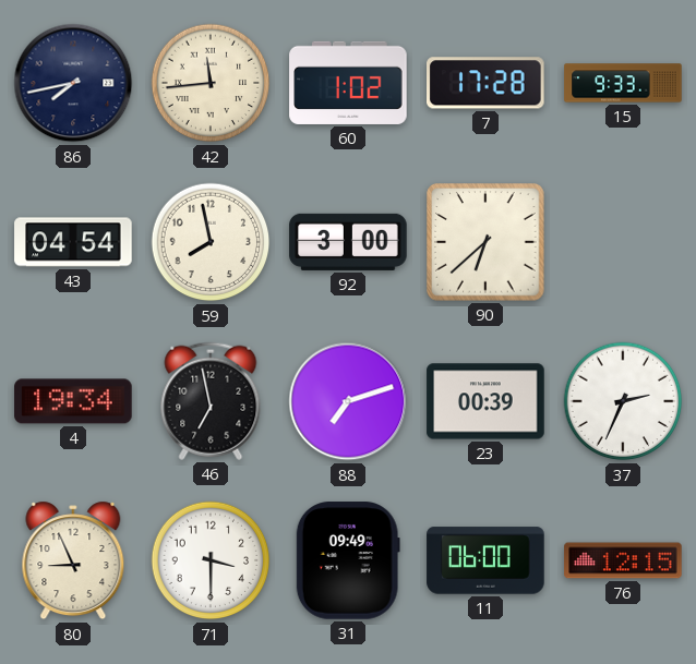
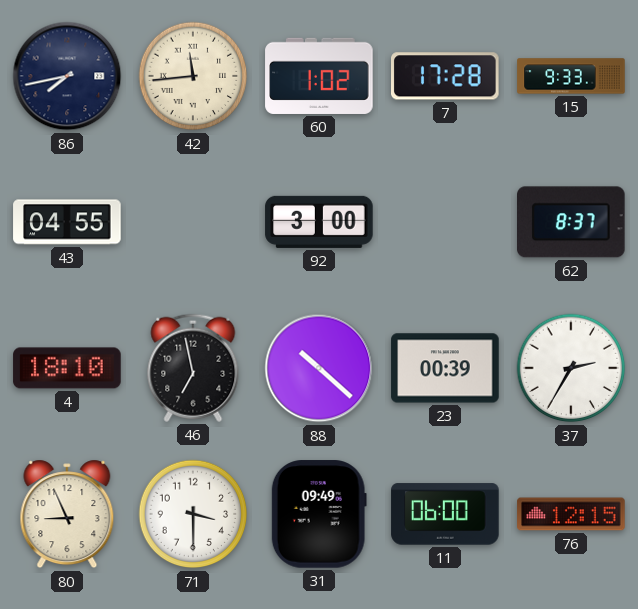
43: 04:54 -> 04:55
59: 7:58 -> none
90: 6:38 -> none
62: none -> 8:37
4: 19:34 -> 18:10
88: 7:12 -> 10:22
37: 2:34 -> 2:35
